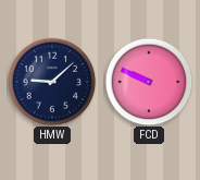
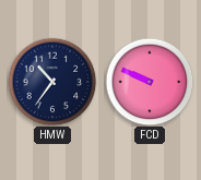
HMW: 9:08 -> 10:36
